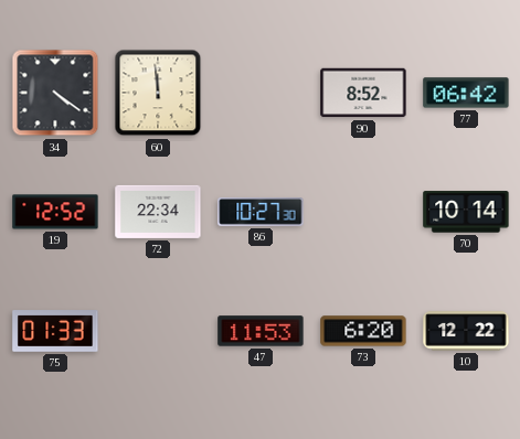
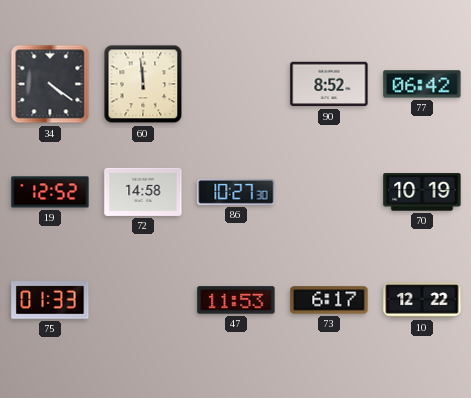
72: 22:34 -> 14:58
70: 10:14 -> 10:19
73: 6:20 -> 6:17
